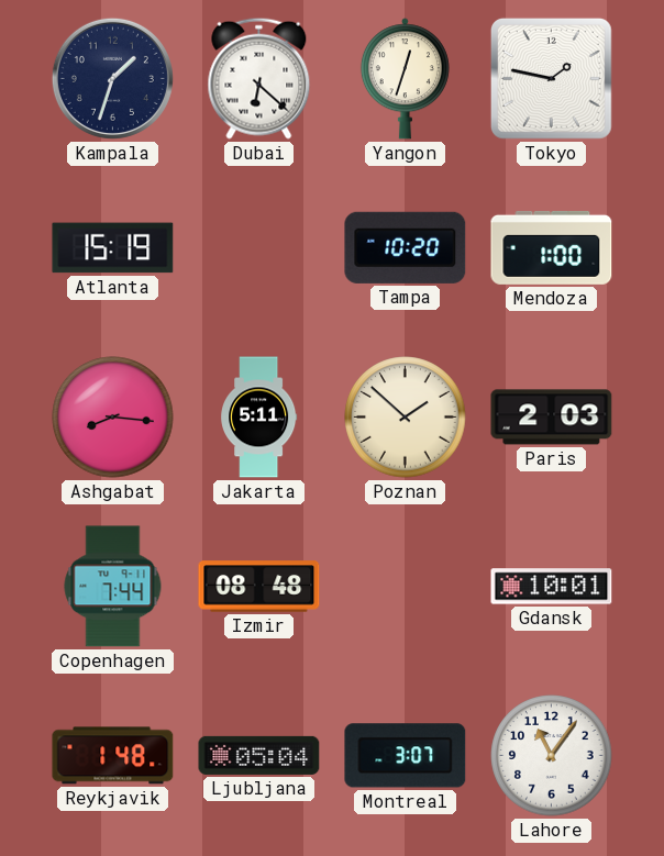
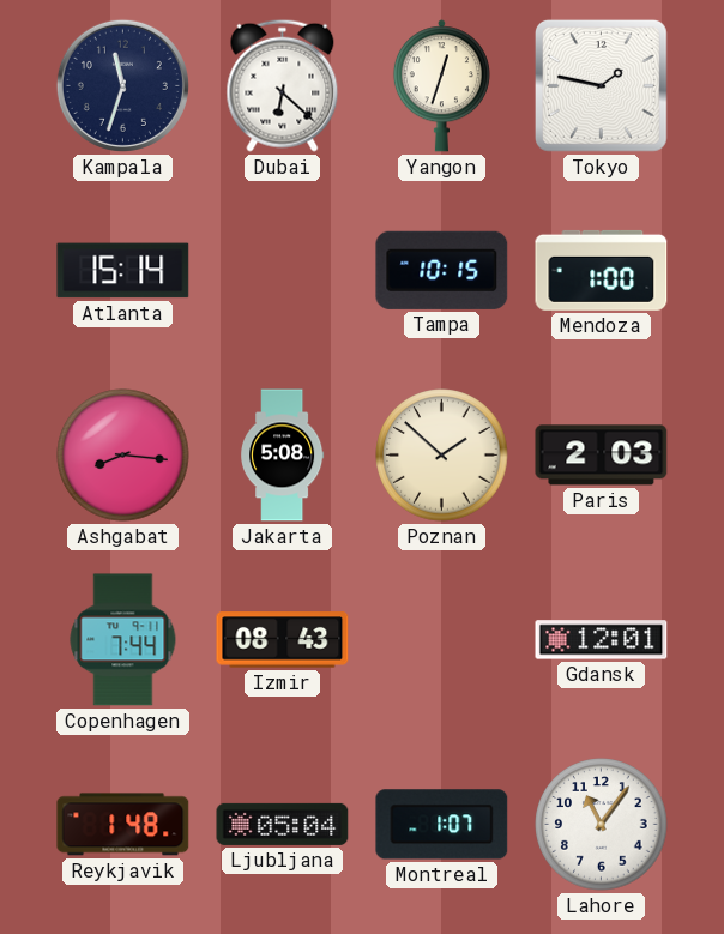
Kampala: 1:33 -> 11:33
Atlanta: 15:19 -> 15:14
Tampa: 10:20 -> 10:15
Jakarta: 5:11 -> 5:08
Izmir: 08:48 -> 08:43
Gdansk: 10:01 -> 12:01
Montreal: 3:07 -> 1:07
